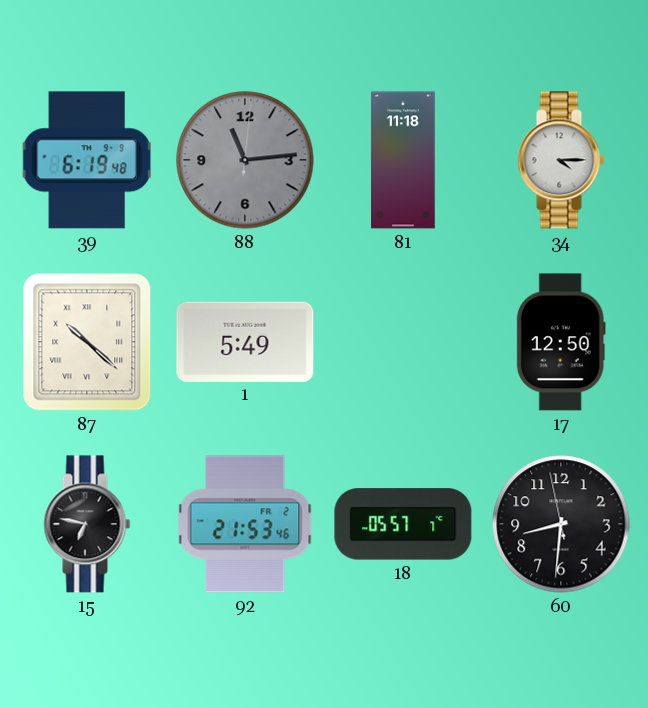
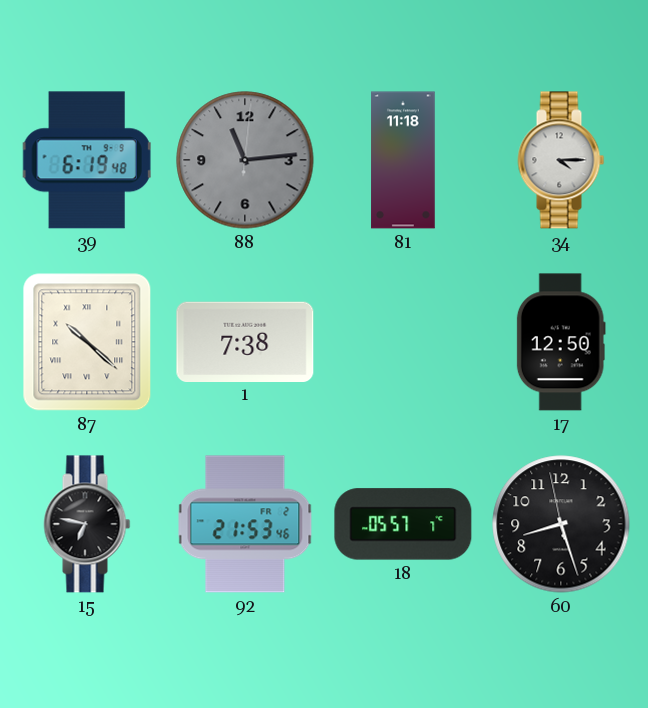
1: 5:49 -> 7:38
60: 8:30 -> 8:26
